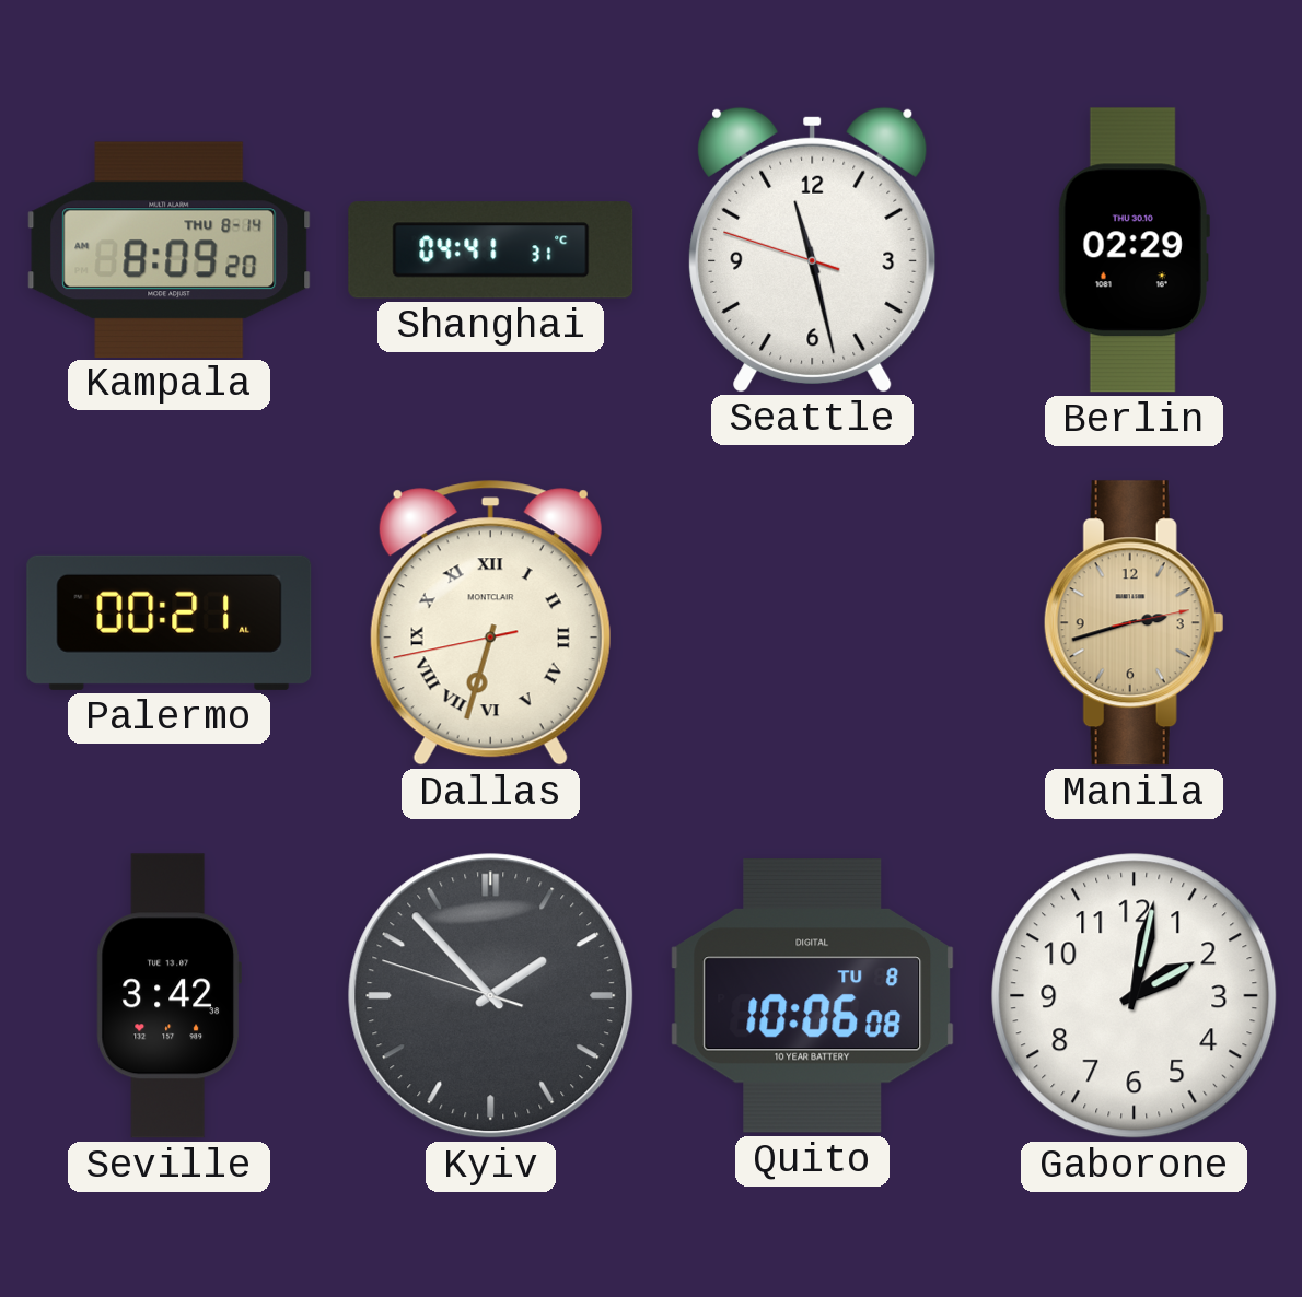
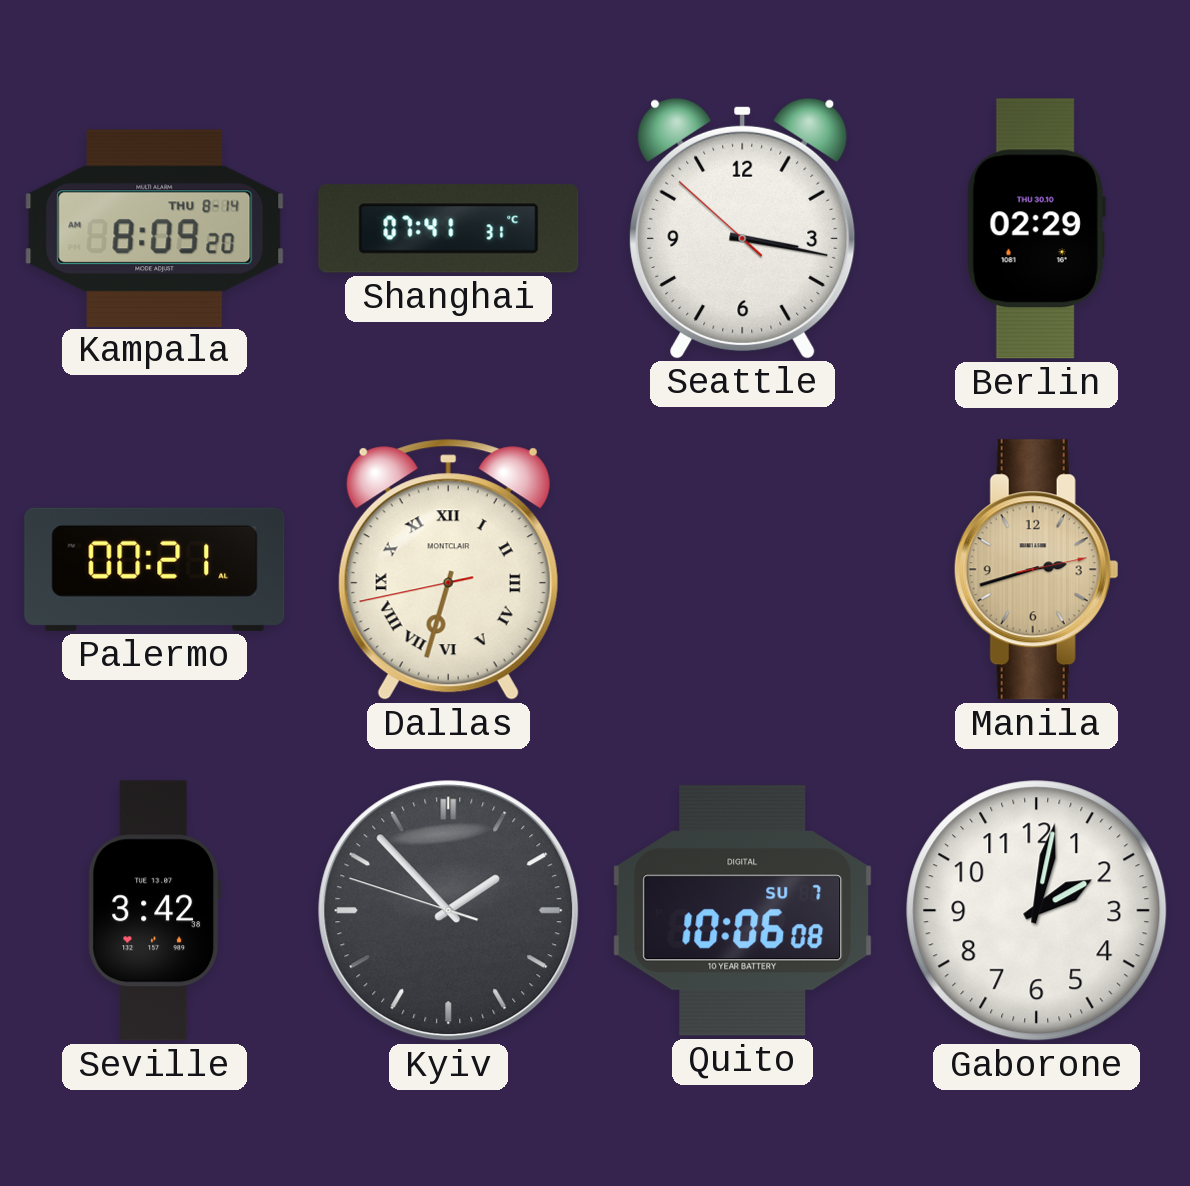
Shanghai: 04:41 -> 07:41
Seattle: 11:27 -> 3:16
Quito date: TU 8 -> SU 7
